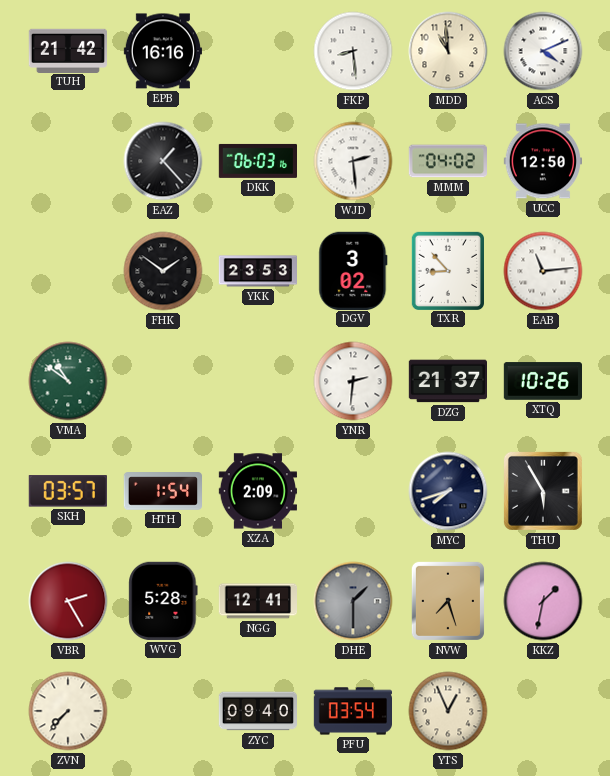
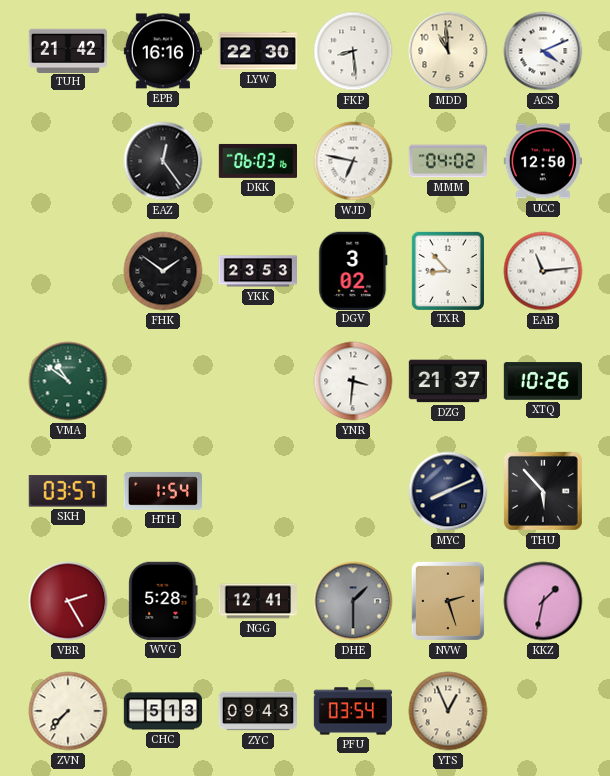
LYW: none -> 22:30
EAZ: 1:23 -> 12:24
WJD: 2:29 -> 6:47
YNR: 2:31 -> 3:31
XZA: 2:09 -> none
MYC: 7:42 -> 8:11
THU: 5:55 -> 5:53
NVW: 7:27 -> 2:27
CHC: none -> 5:13
ZYC: 09:40 -> 09:43
